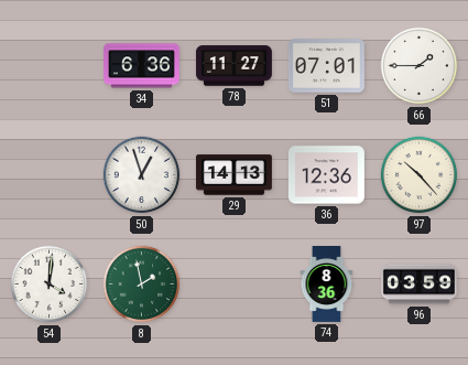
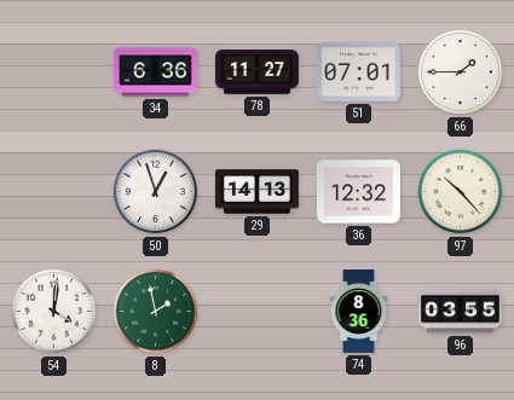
36: 12:36 -> 12:32
96: 03:59 -> 03:55
